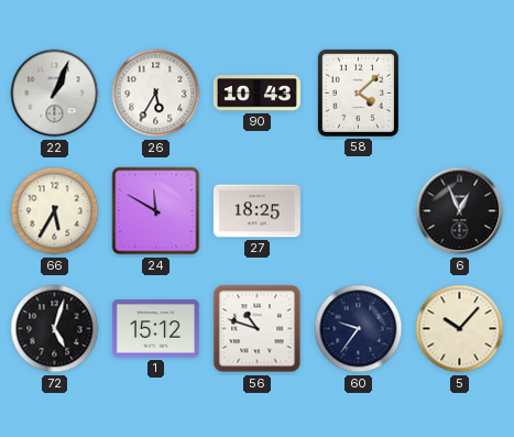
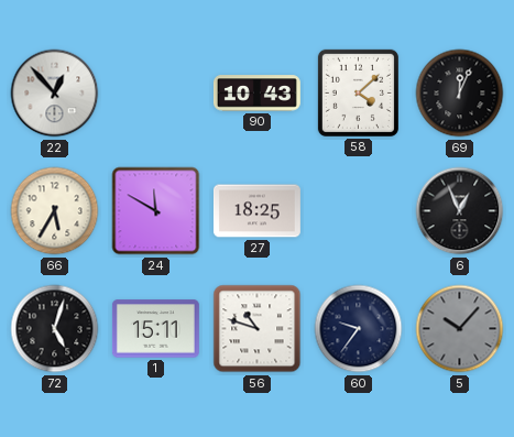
22: 1:04 -> 12:53
26: 5:35 -> none
69: none -> 12:04
1: 15:12 -> 15:11
5 dial: cream -> grey
